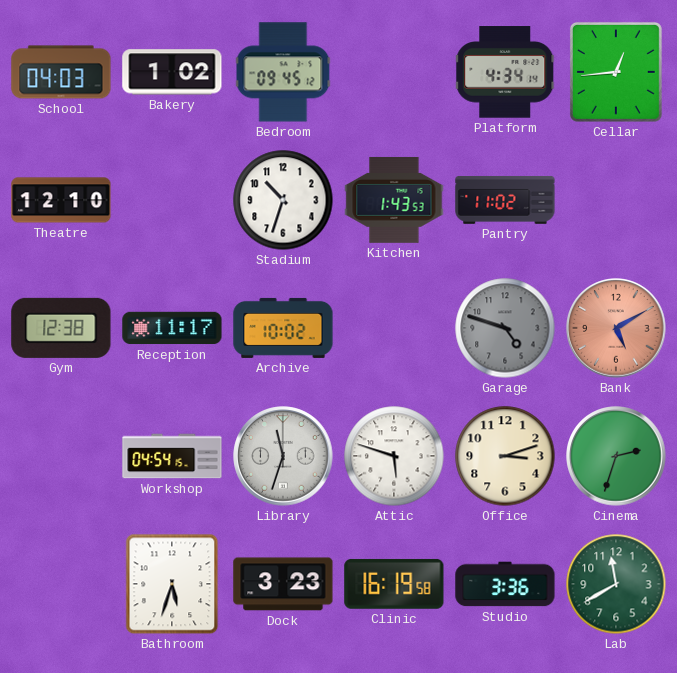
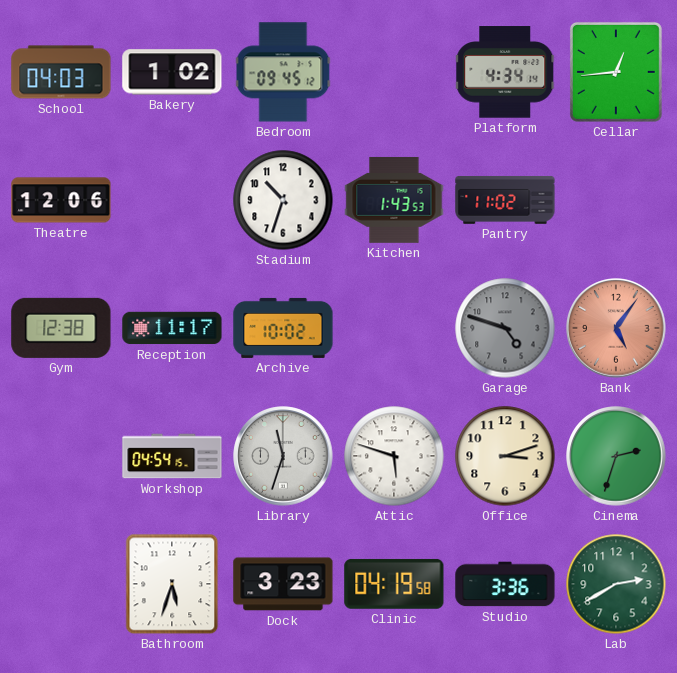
Theatre: 12:10 -> 12:06
Bank: 5:10 -> 5:06
Clinic: 16:19 -> 04:19
Lab: 11:40 -> 2:40
